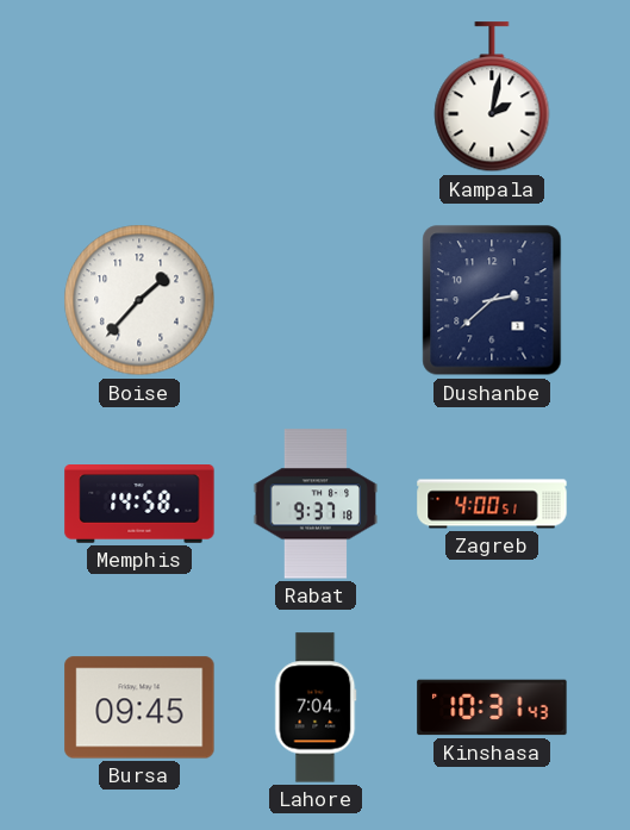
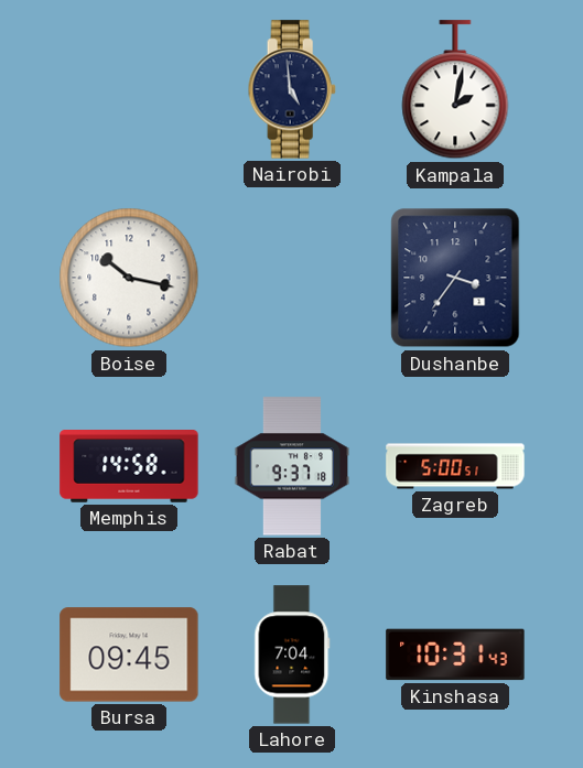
Nairobi: none -> 4:59
Boise: 1:37 -> 10:17
Dushanbe: 2:38 -> 3:36
Zagreb: 4:00 -> 5:00
